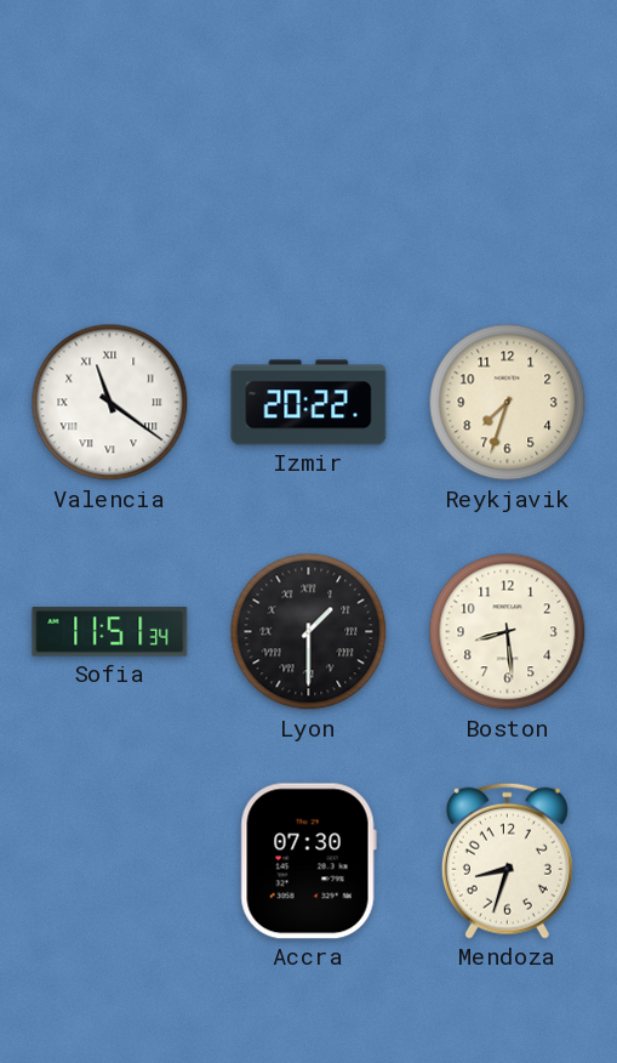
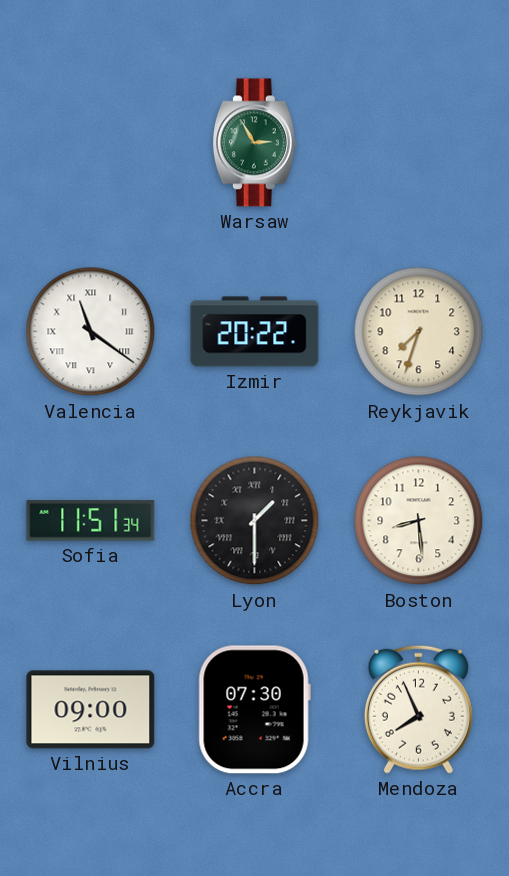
Warsaw: none -> 2:55
Vilnius: none -> 09:00
Mendoza: 8:33 -> 7:56
